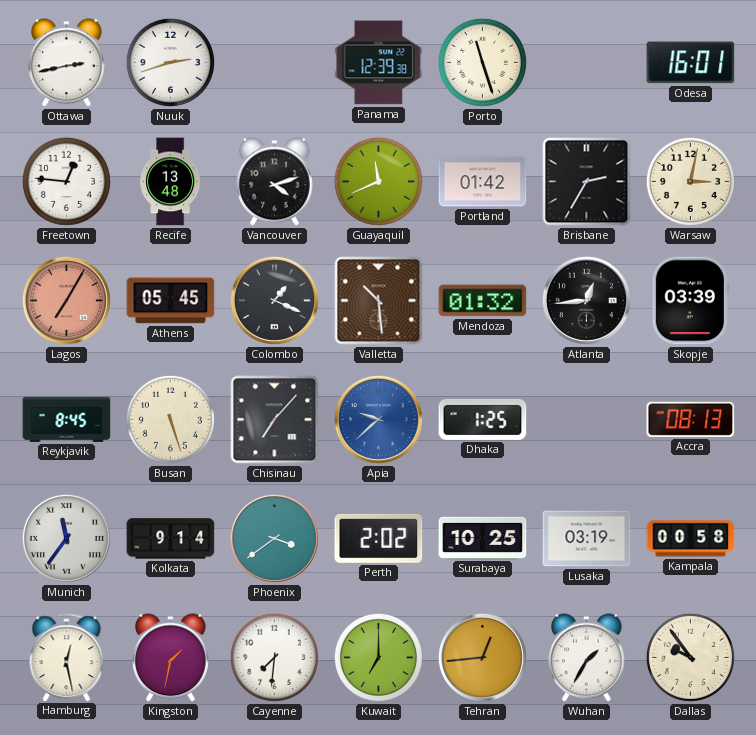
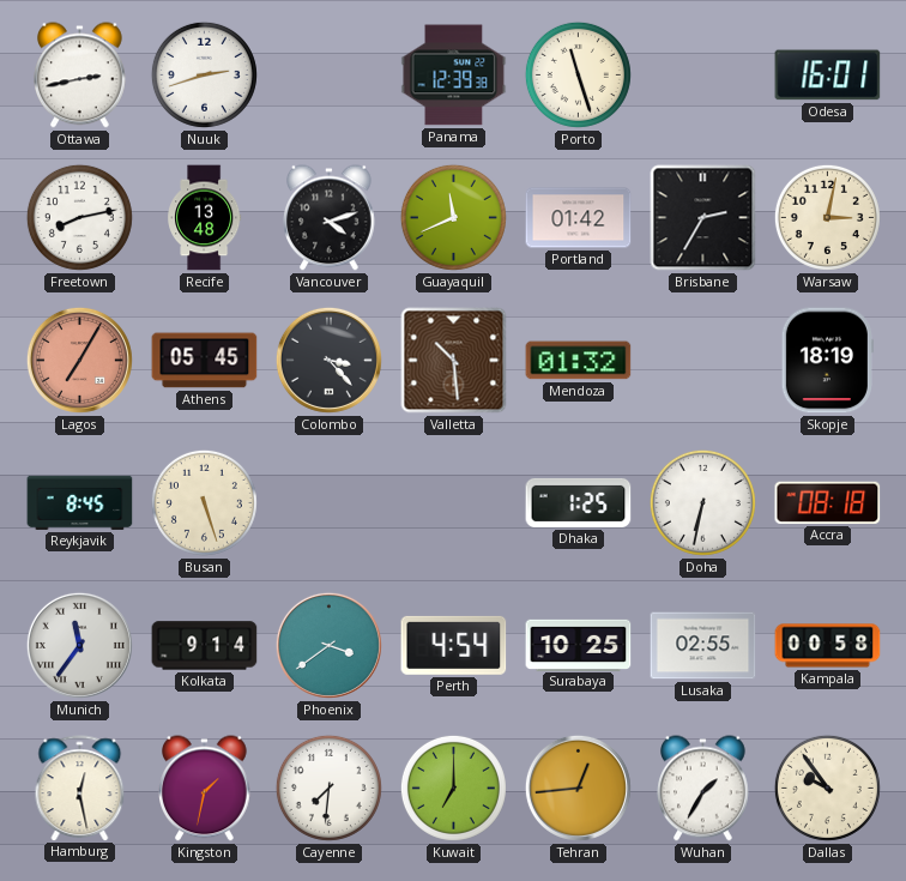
Freetown: 12:46 -> 8:13
Colombo: 1:19 -> 3:23
Atlanta: 12:44 -> none
Skopje: 03:39 -> 18:19
Chisinau: 7:07 -> none
Apia: 9:38 -> none
Doha: none -> 6:32
Accra: 08:13 -> 08:18
Perth: 2:02 -> 4:54
Lusaka: 03:19 -> 02:55
